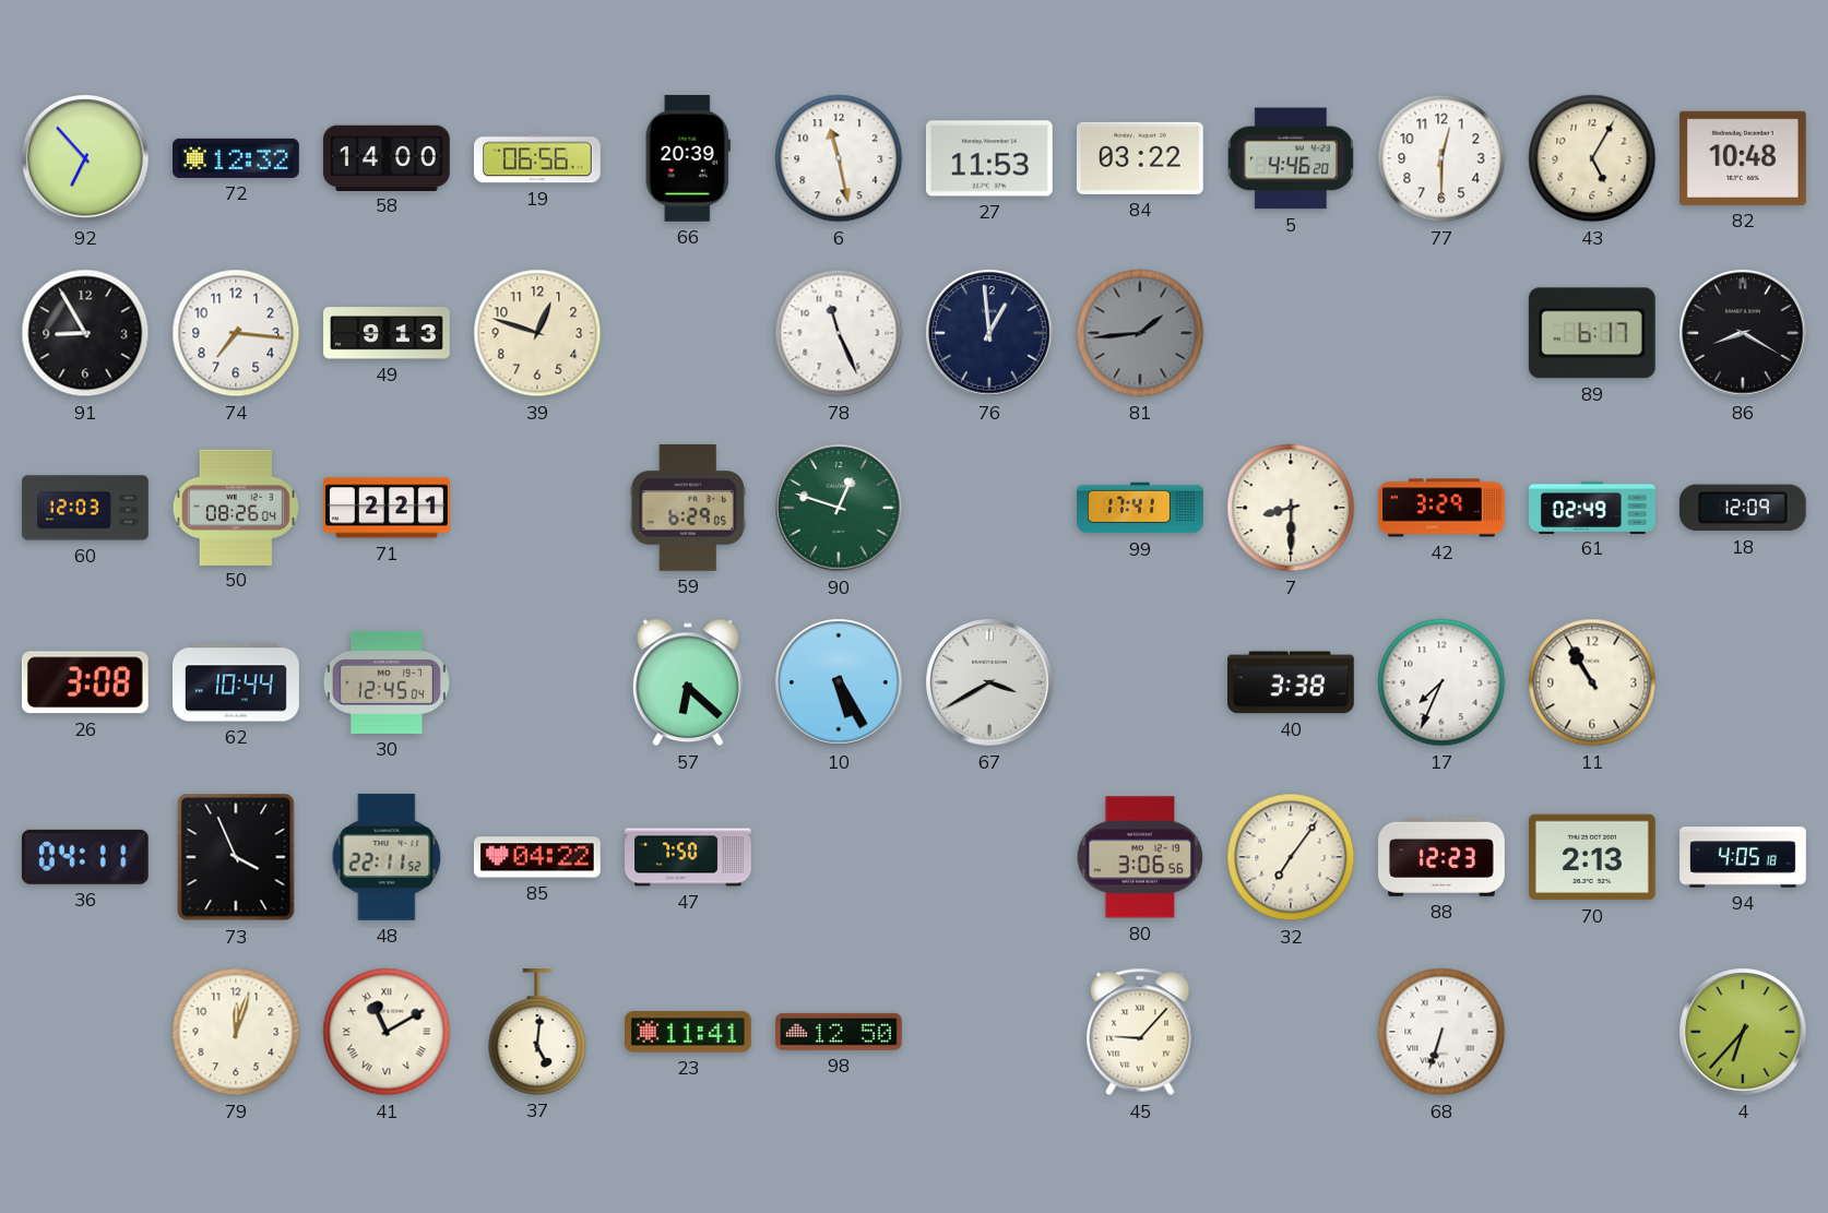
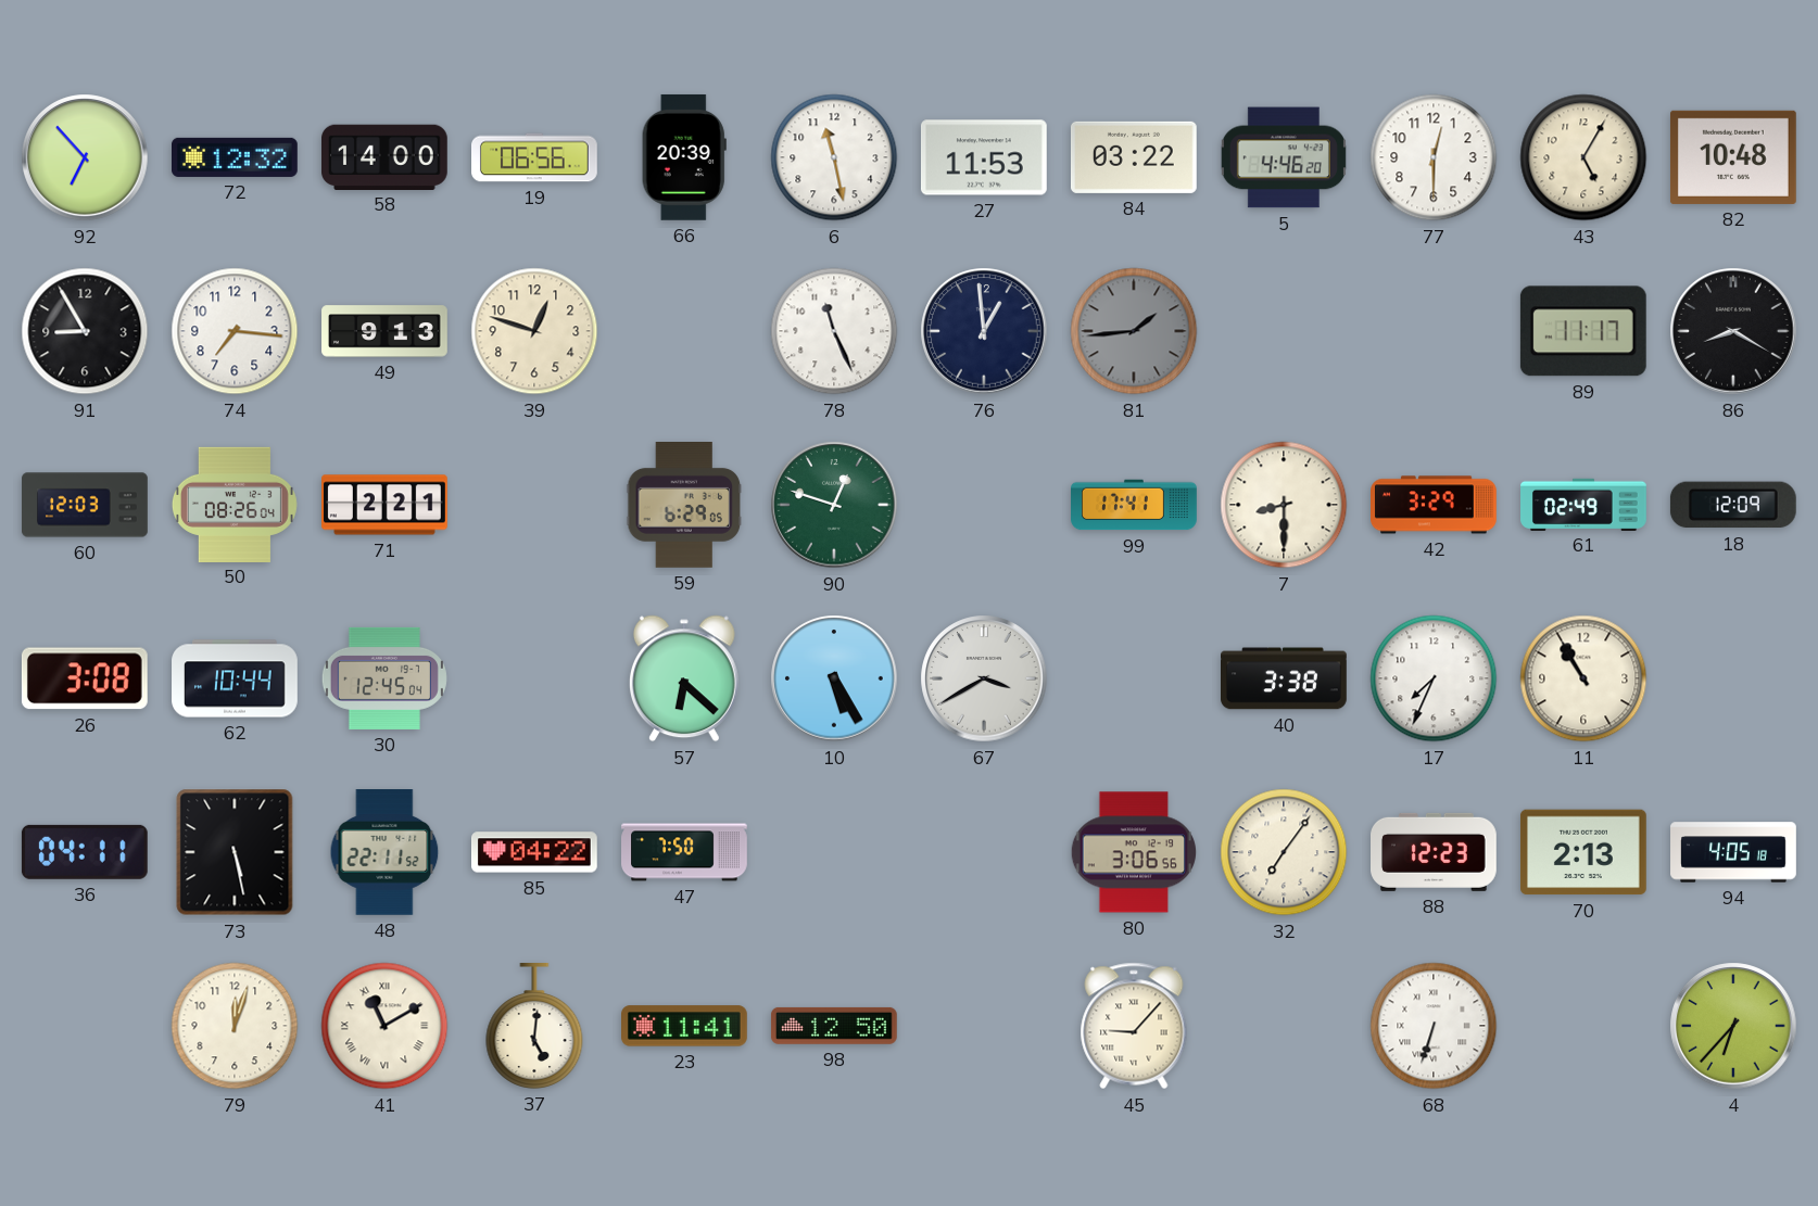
89: 6:17 -> 11:17
73: 3:56 -> 5:28
